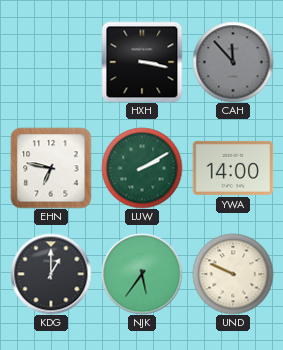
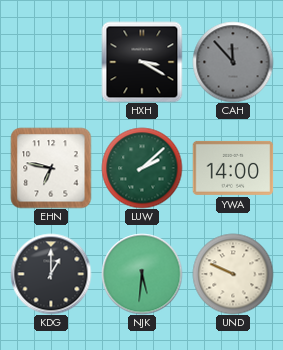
HXH: 3:17 -> 3:20
LUW: 2:10 -> 2:08
NJK: 5:36 -> 5:31
